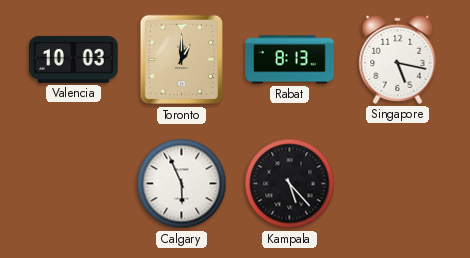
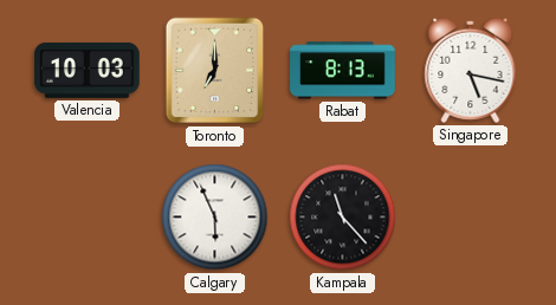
Toronto: 1:00 -> 7:00
Kampala: 5:23 -> 11:23
